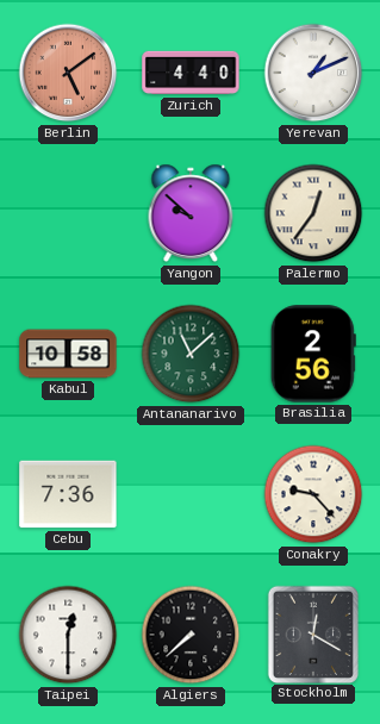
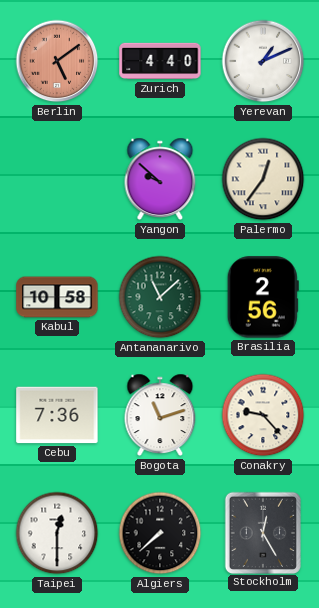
Bogota: none -> 11:12
Stockholm: 12:20 -> 12:25
